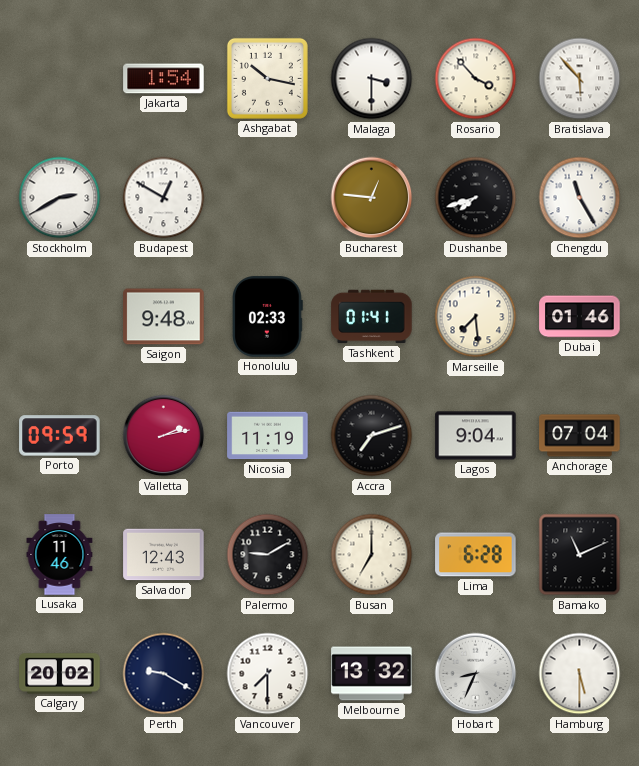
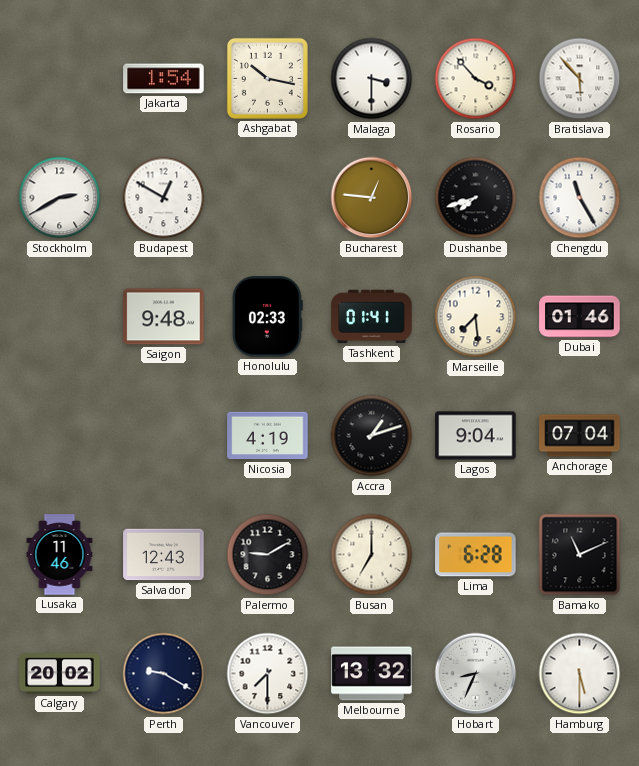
Porto: 09:59 -> none
Valletta: 2:13 -> none
Nicosia: 11:19 -> 4:19
Accra: 7:12 -> 1:12
